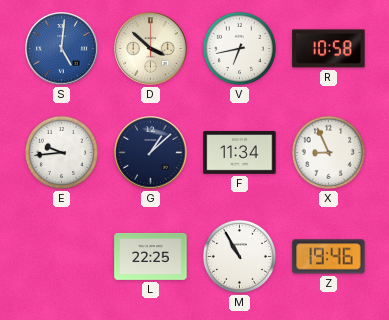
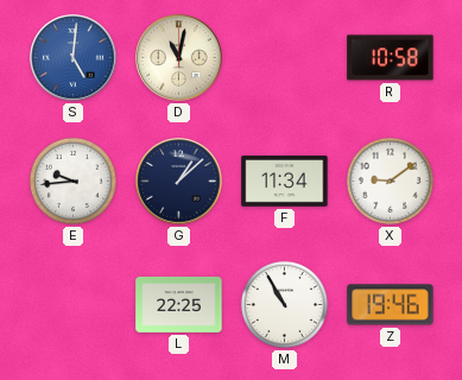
D: 3:52 -> 11:02
V: 6:43 -> none
X: 8:56 -> 9:09
